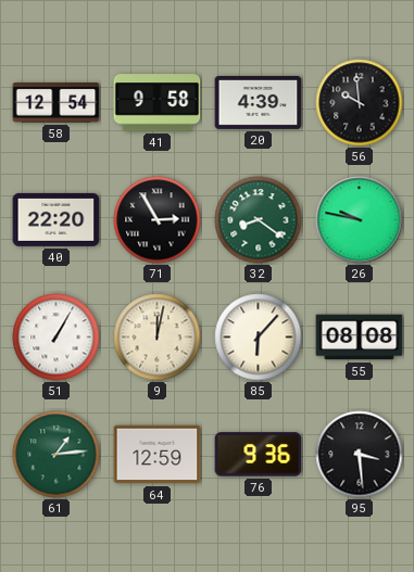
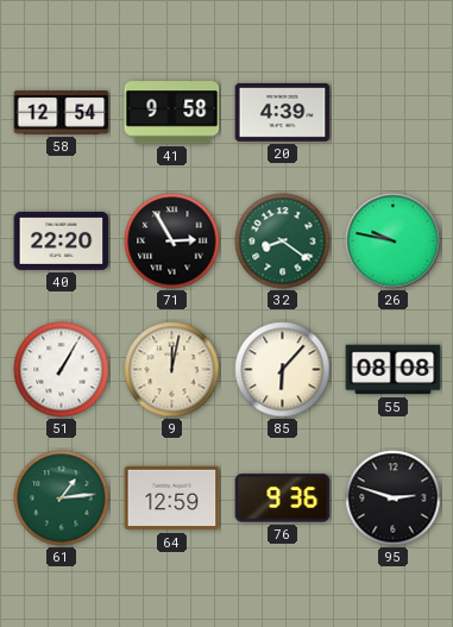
56: 9:59 -> none
95: 3:29 -> 2:48
